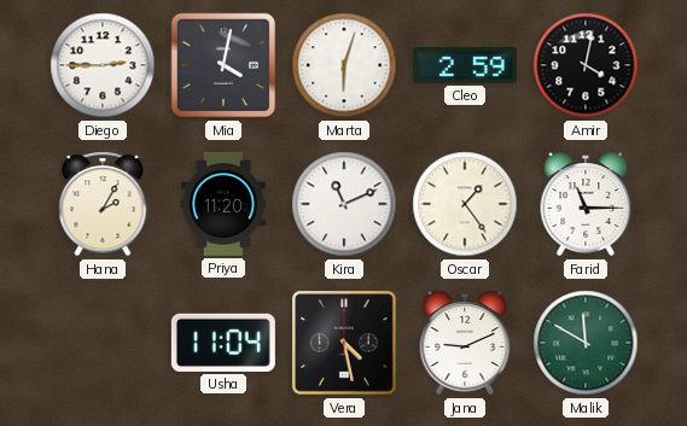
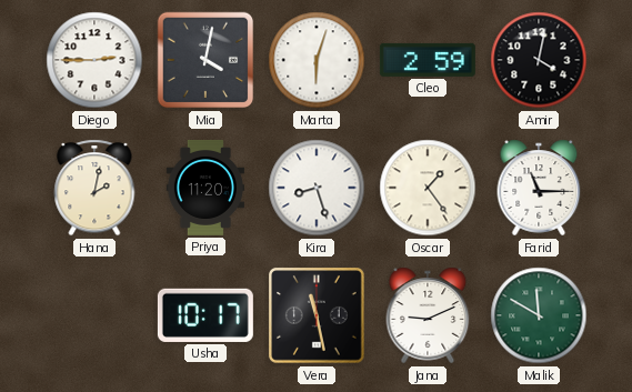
Hana: 2:05 -> 2:02
Kira: 11:11 -> 8:27
Usha: 11:04 -> 10:17
Vera: 4:28 -> 11:28
